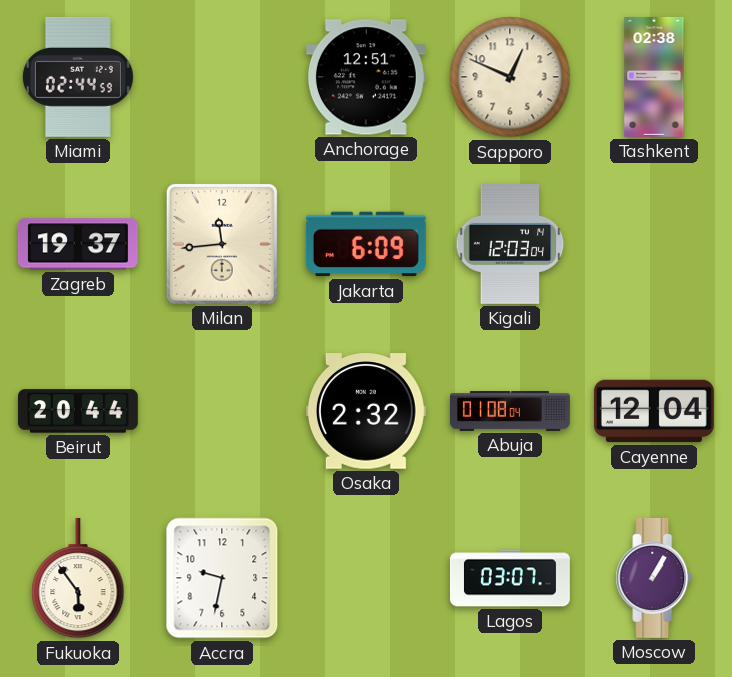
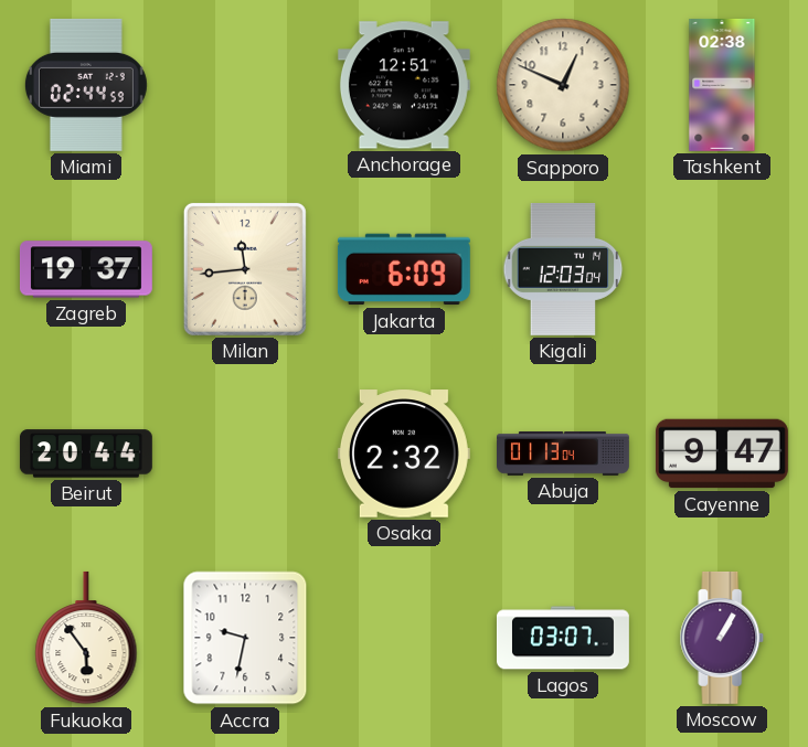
Abuja: 01:08 -> 01:13
Cayenne: 12:04 -> 9:47
